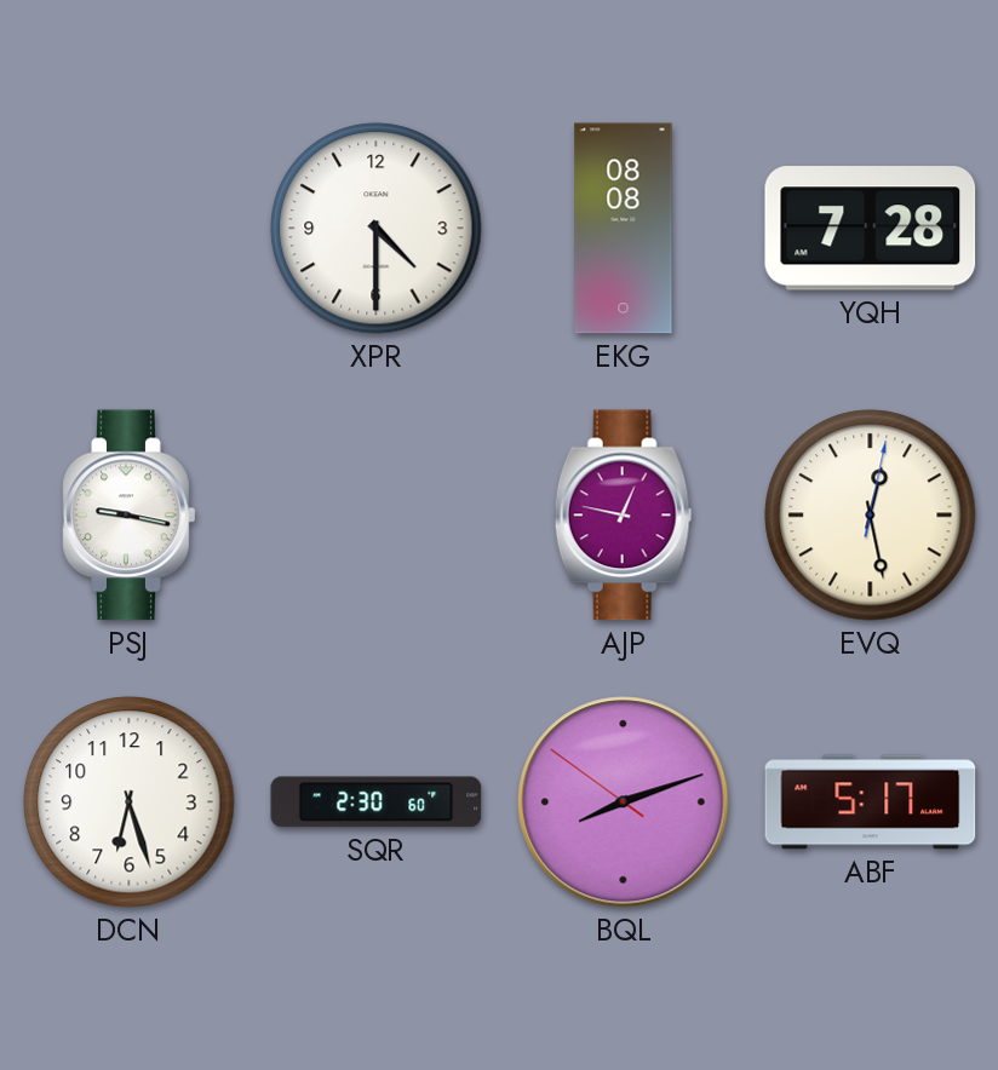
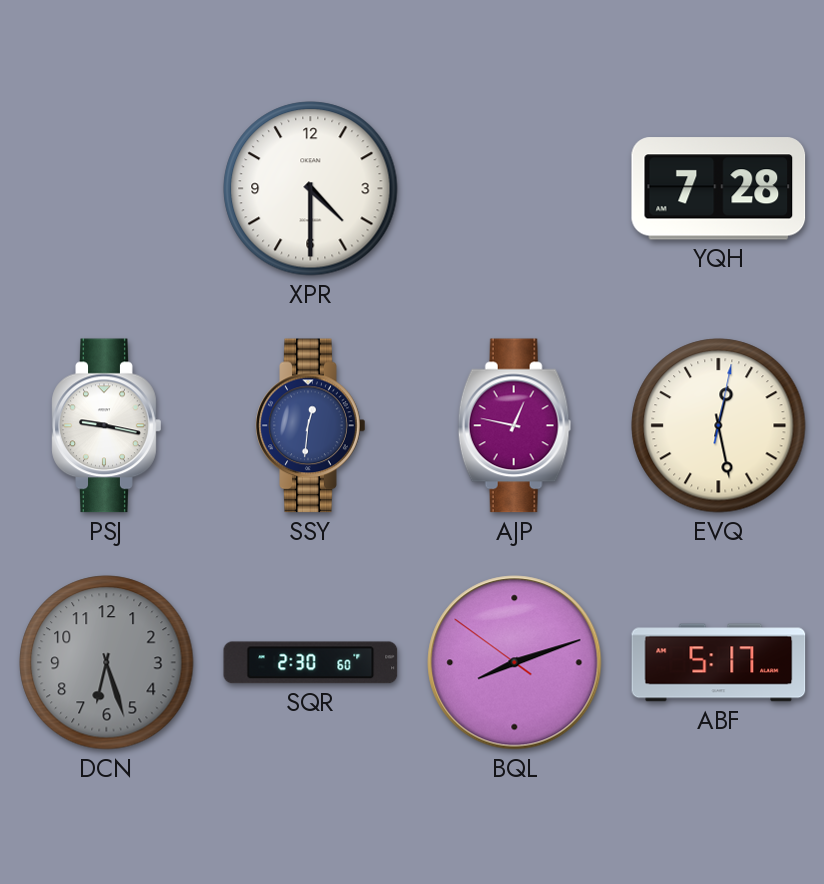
EKG: 08:08 -> none
SSY: none -> 12:31
DCN dial: white -> grey
